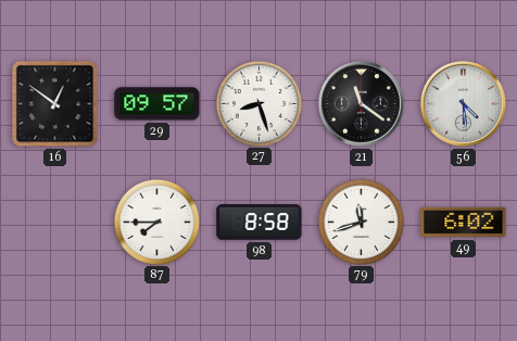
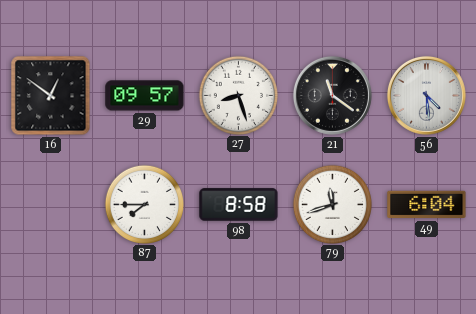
49: 6:02 -> 6:04
